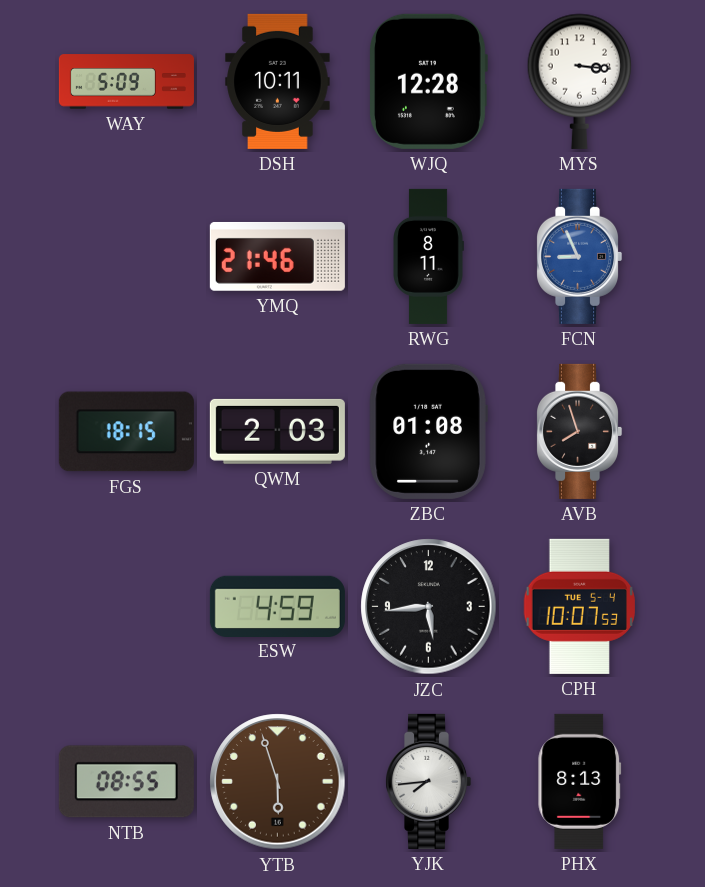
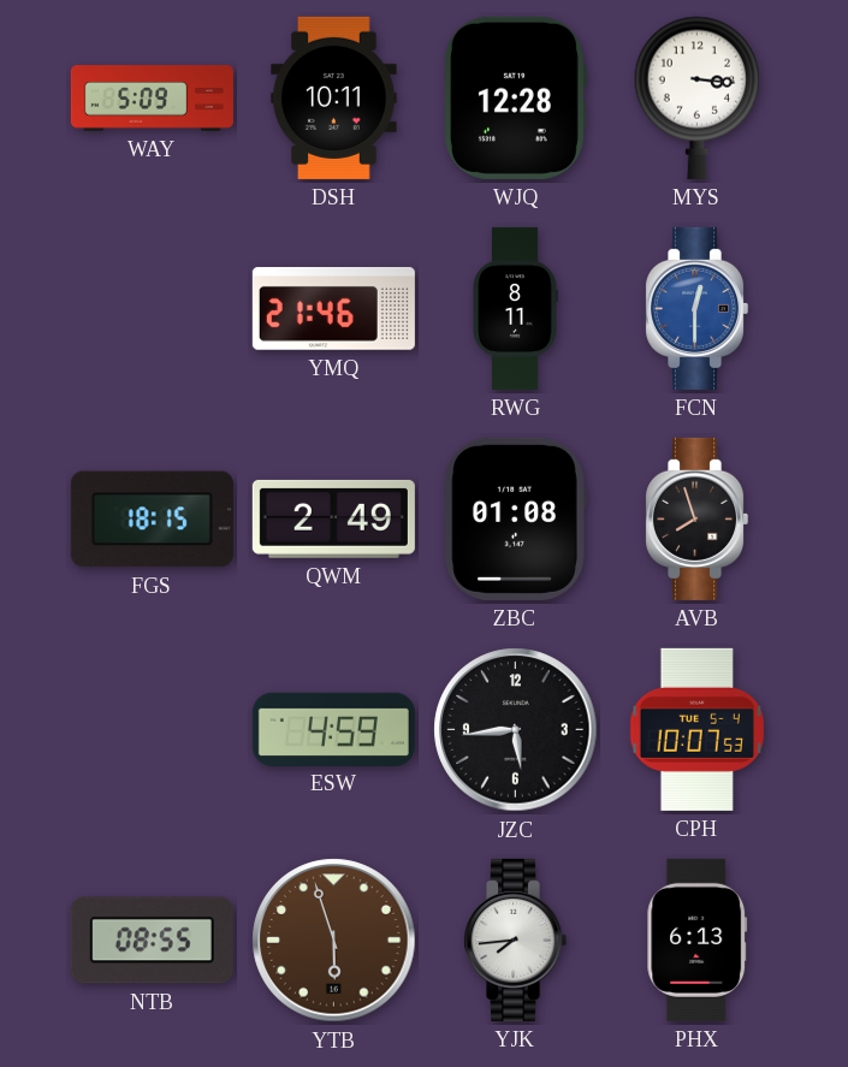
FCN: 8:56 -> 12:30
QWM: 2:03 -> 2:49
PHX: 8:13 -> 6:13
